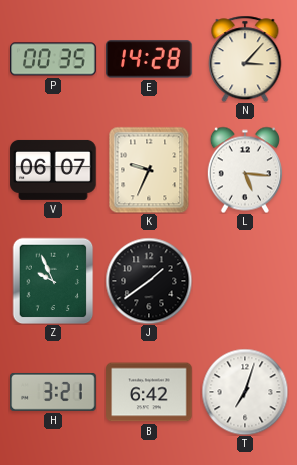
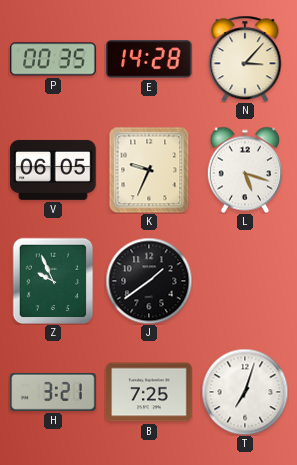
V: 06:07 -> 06:05
L: 5:16 -> 5:18
B: 6:42 -> 7:25
